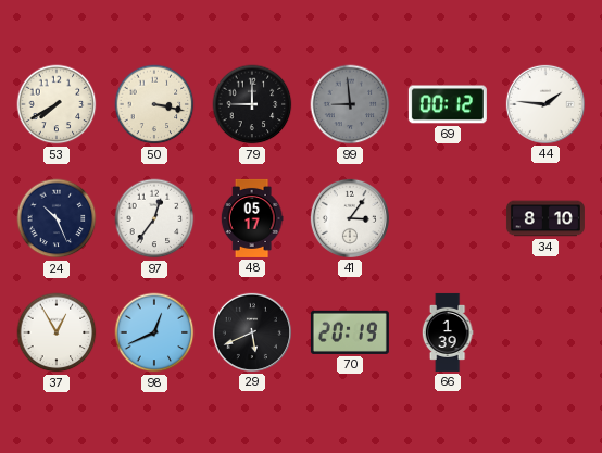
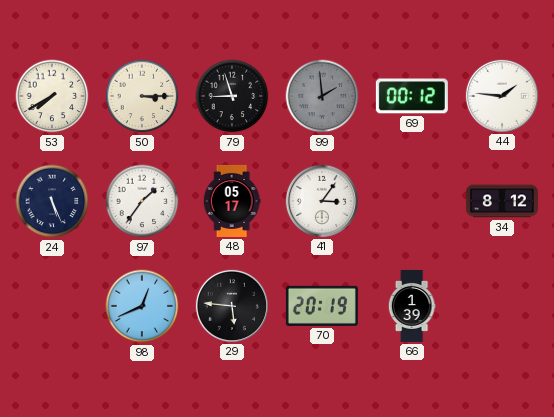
50: 3:17 -> 3:15
79: 9:00 -> 8:57
99: 8:59 -> 1:59
24: 10:26 -> 5:26
97: 12:36 -> 1:36
34: 8:10 -> 8:12
37: 12:55 -> none
29: 5:41 -> 5:46
